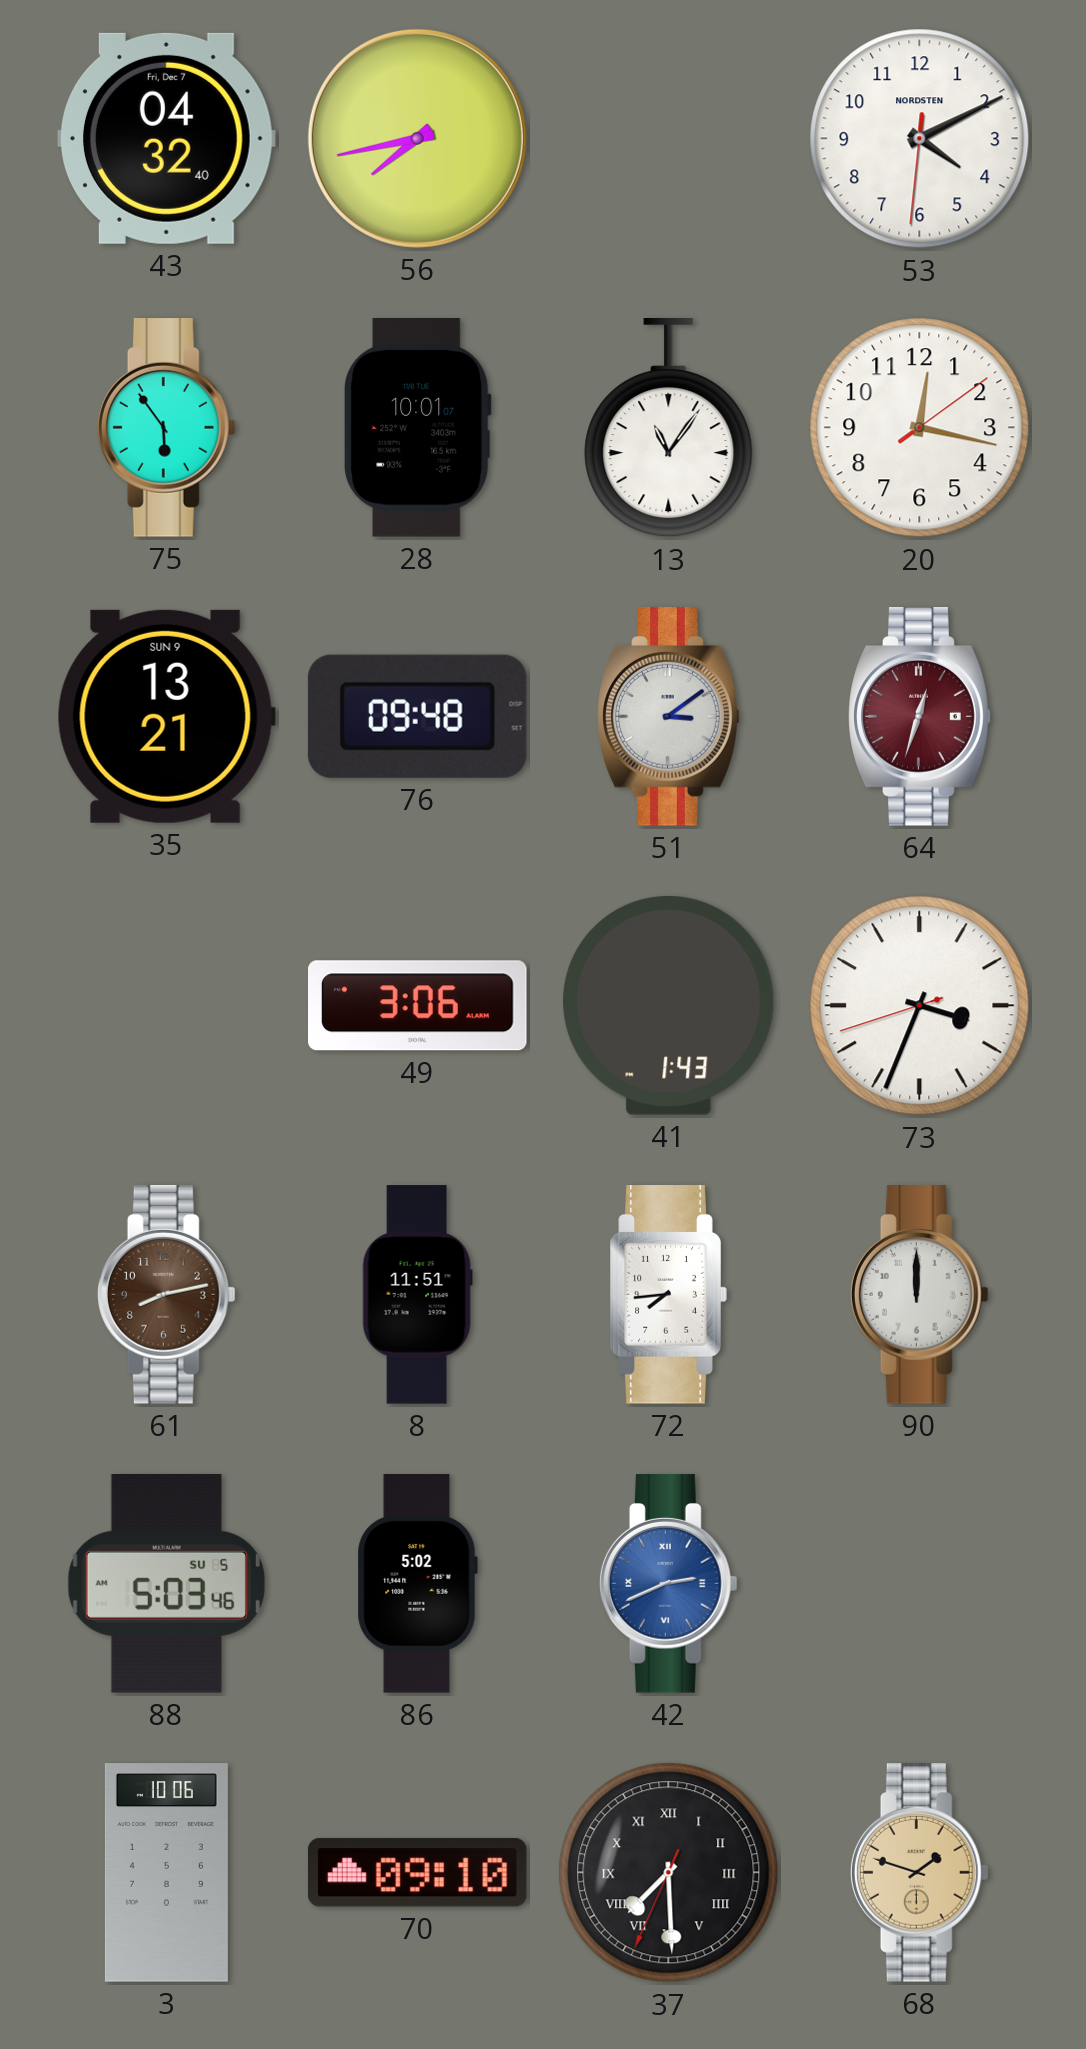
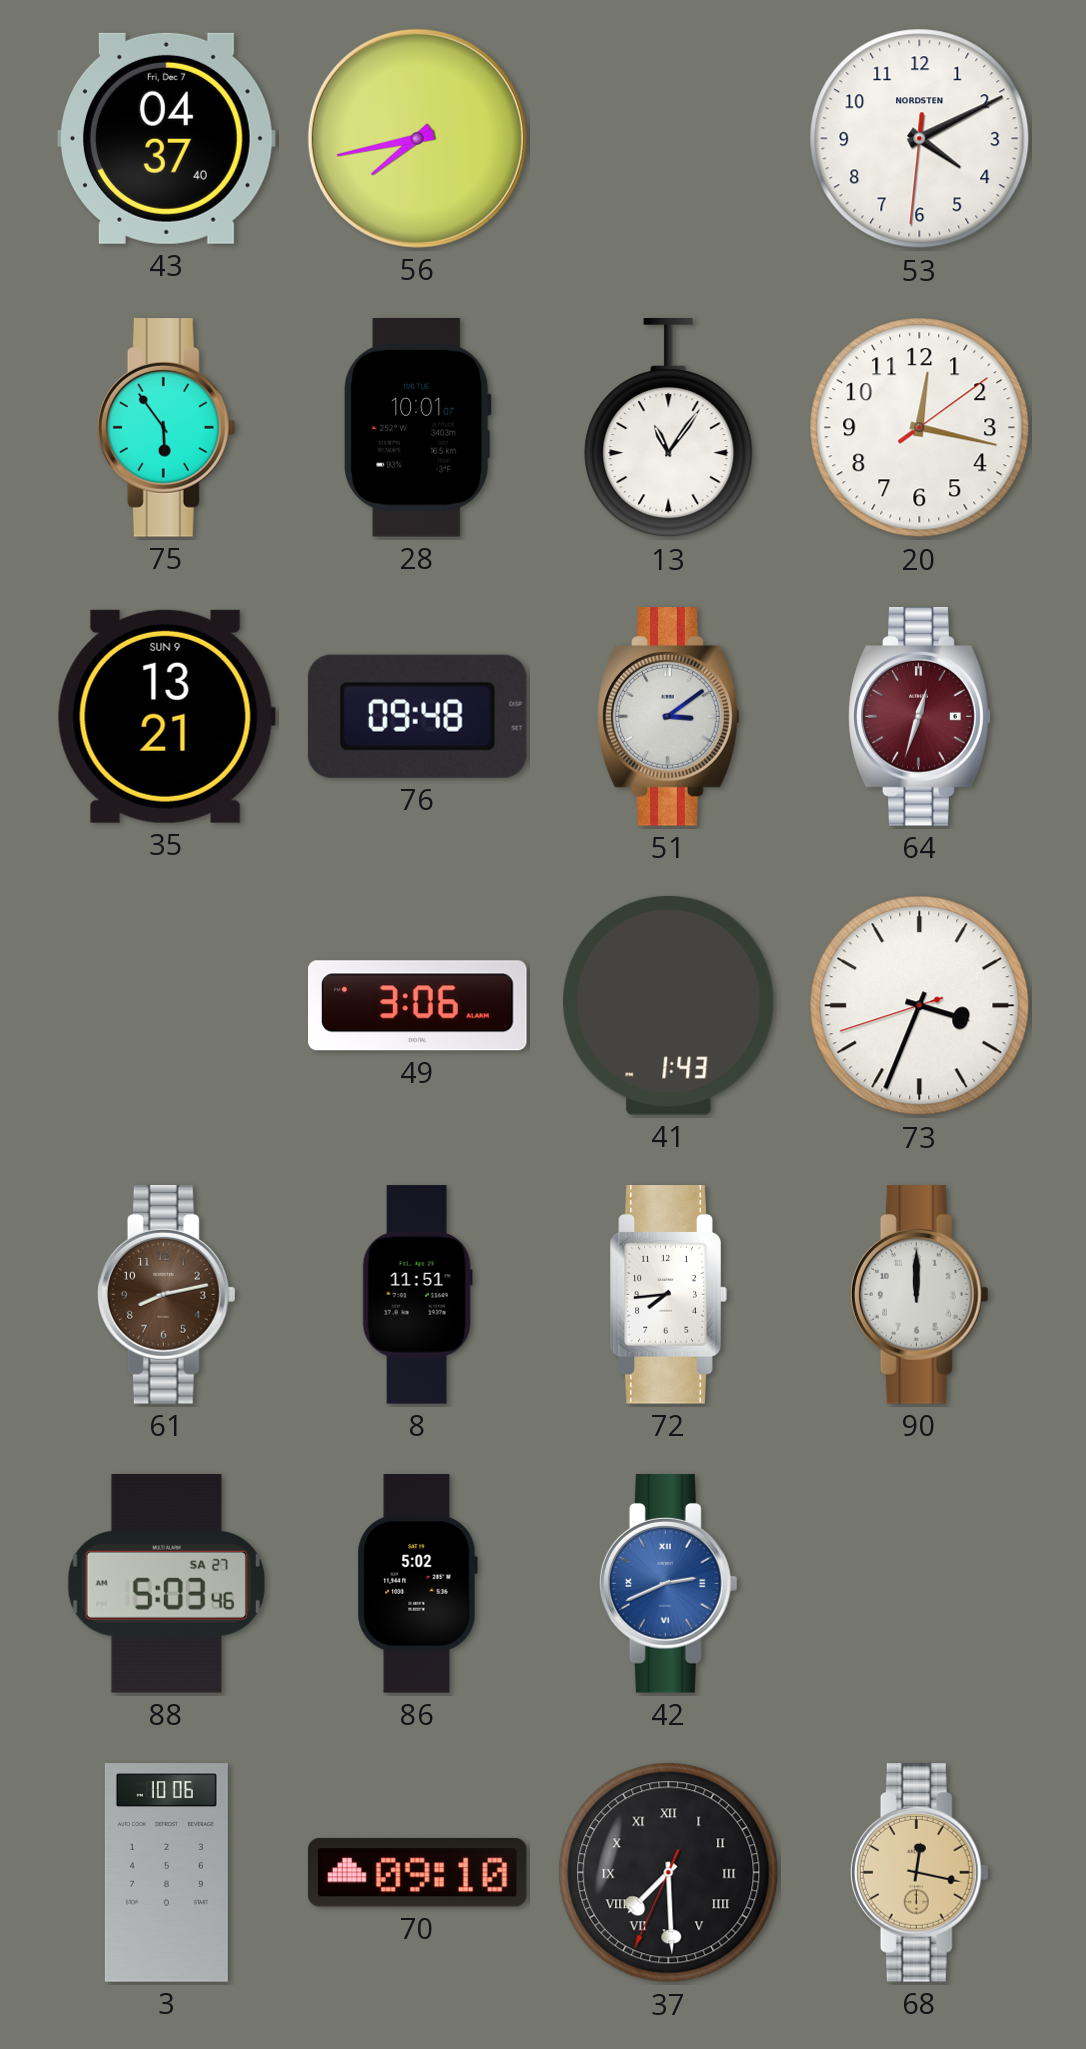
43: 04:32 -> 04:37
88 date: SU 5 -> SA 27
68: 1:48 -> 12:17
